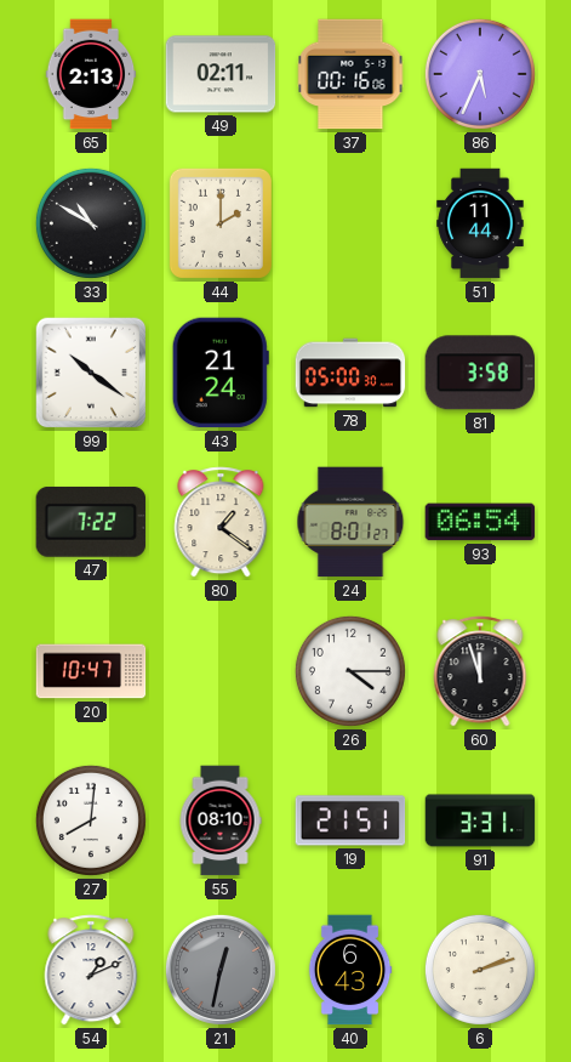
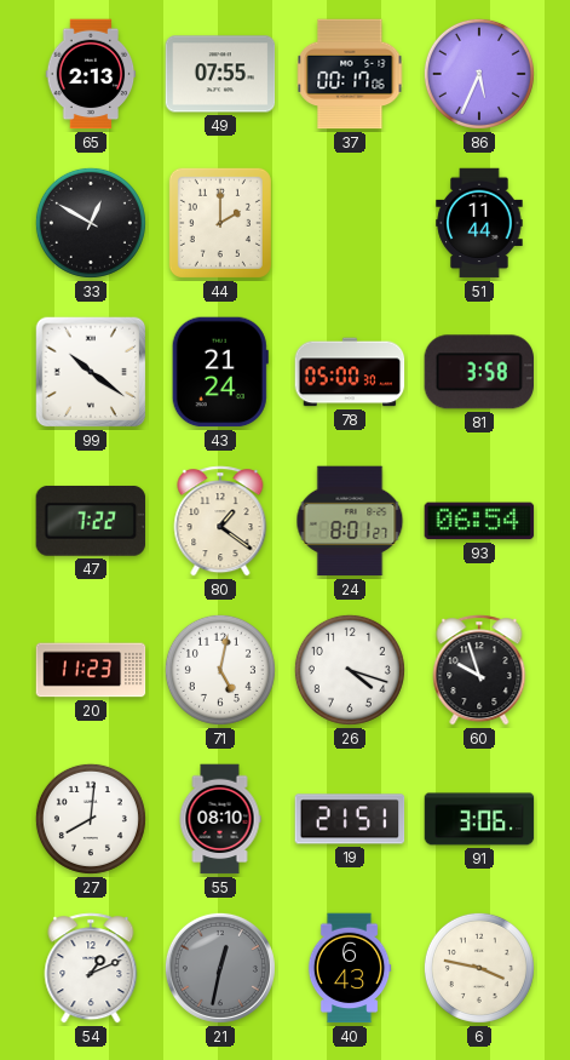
49: 02:11 -> 07:55
37: 00:16 -> 00:17
33: 10:50 -> 12:50
20: 10:47 -> 11:23
71: none -> 5:02
26: 4:15 -> 4:18
60: 11:57 -> 9:57
91: 3:31 -> 3:06
6: 2:12 -> 3:47
